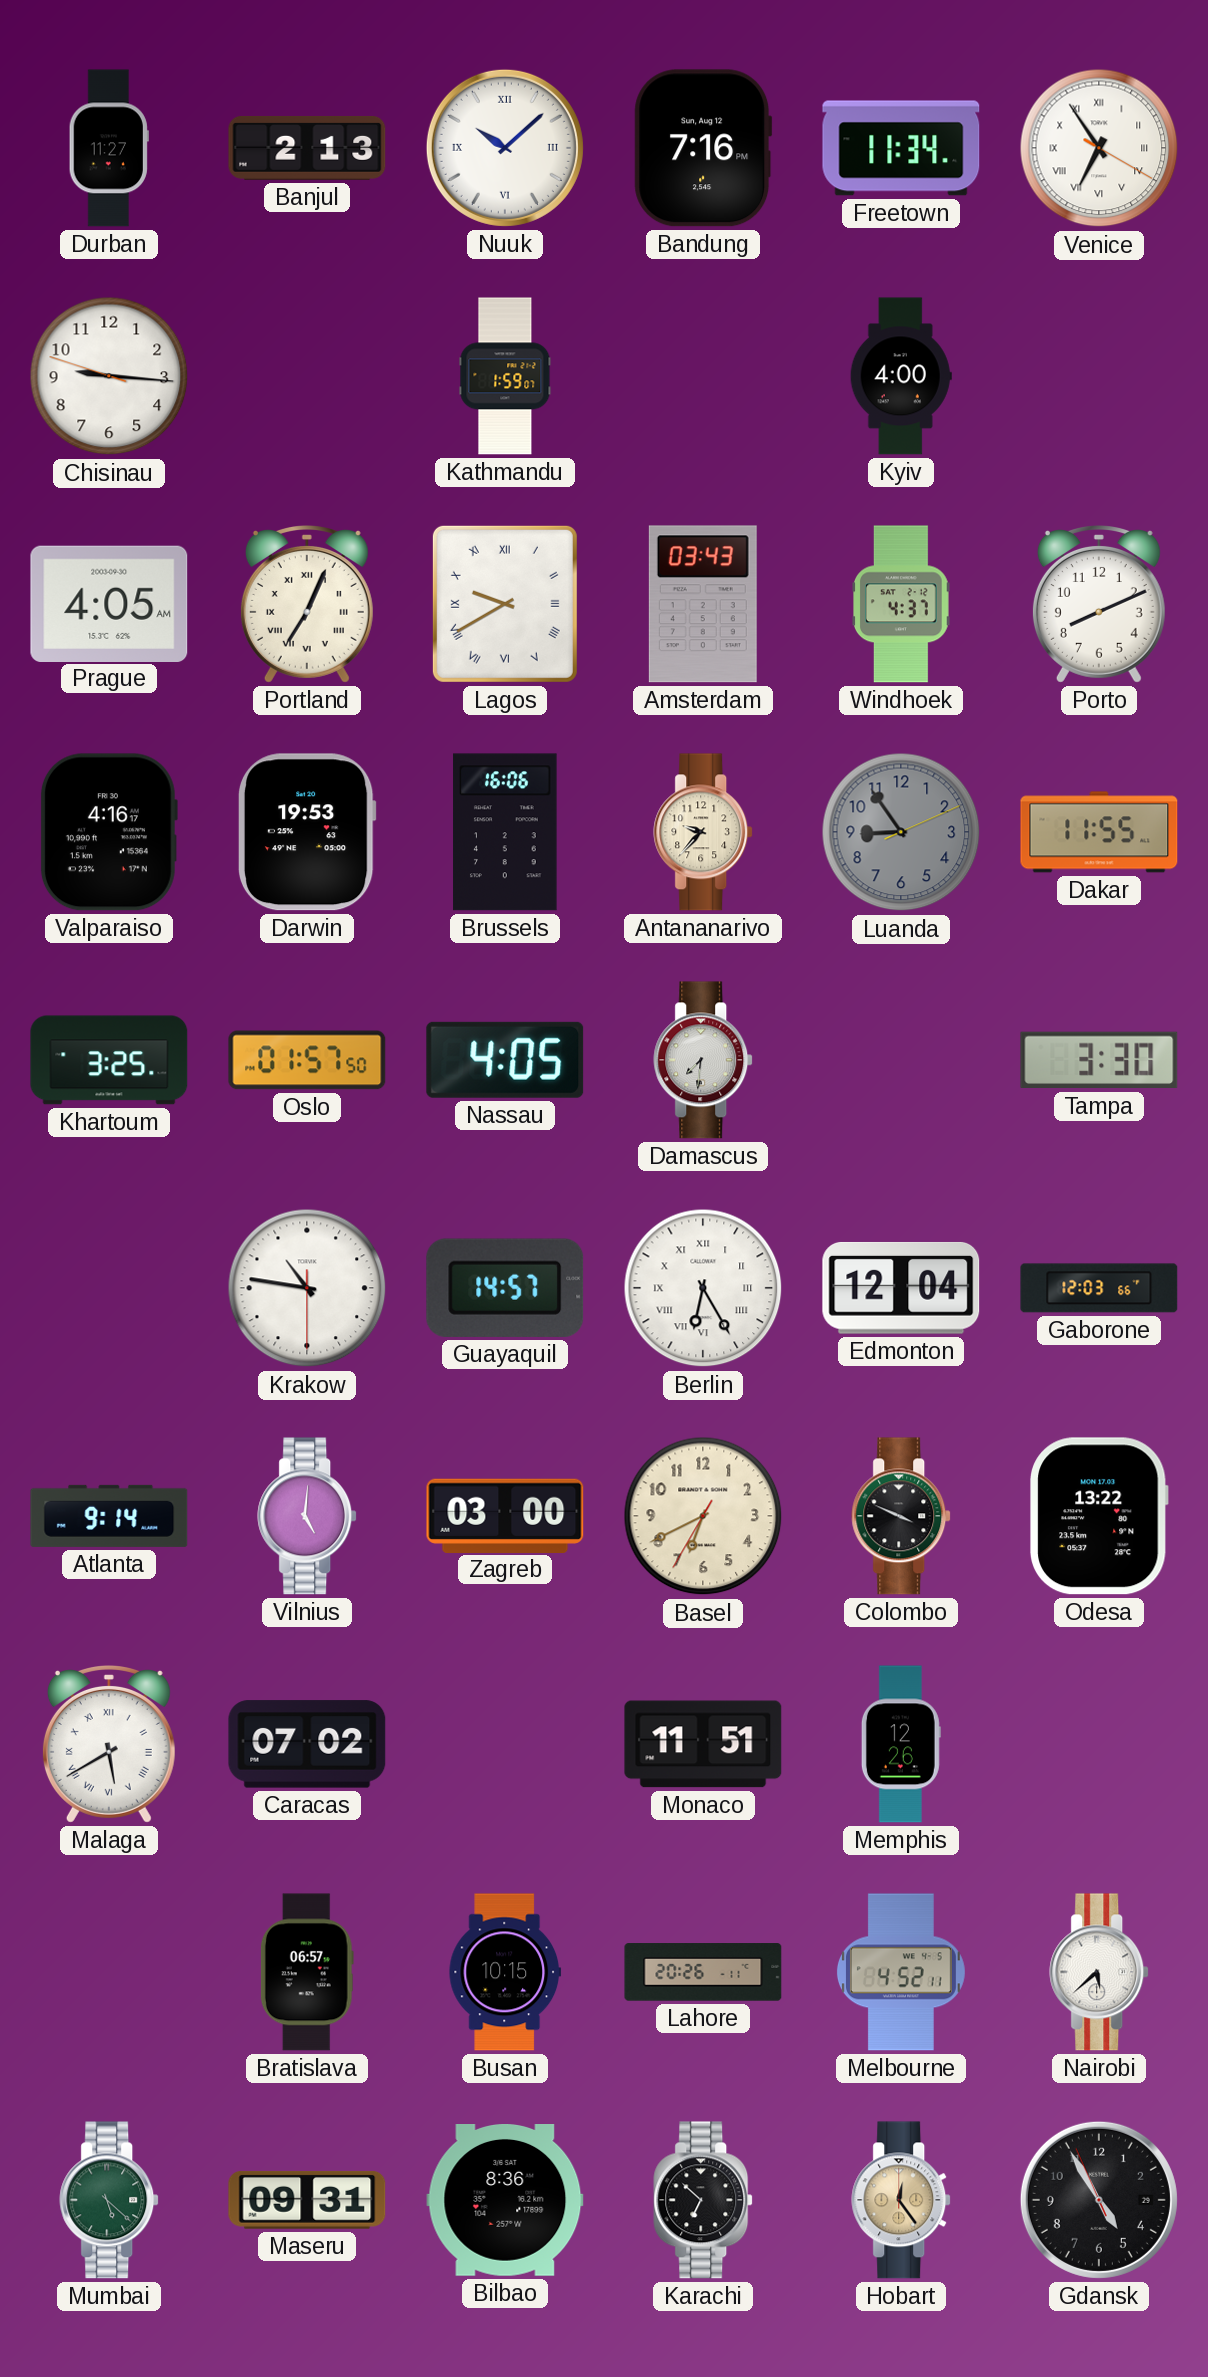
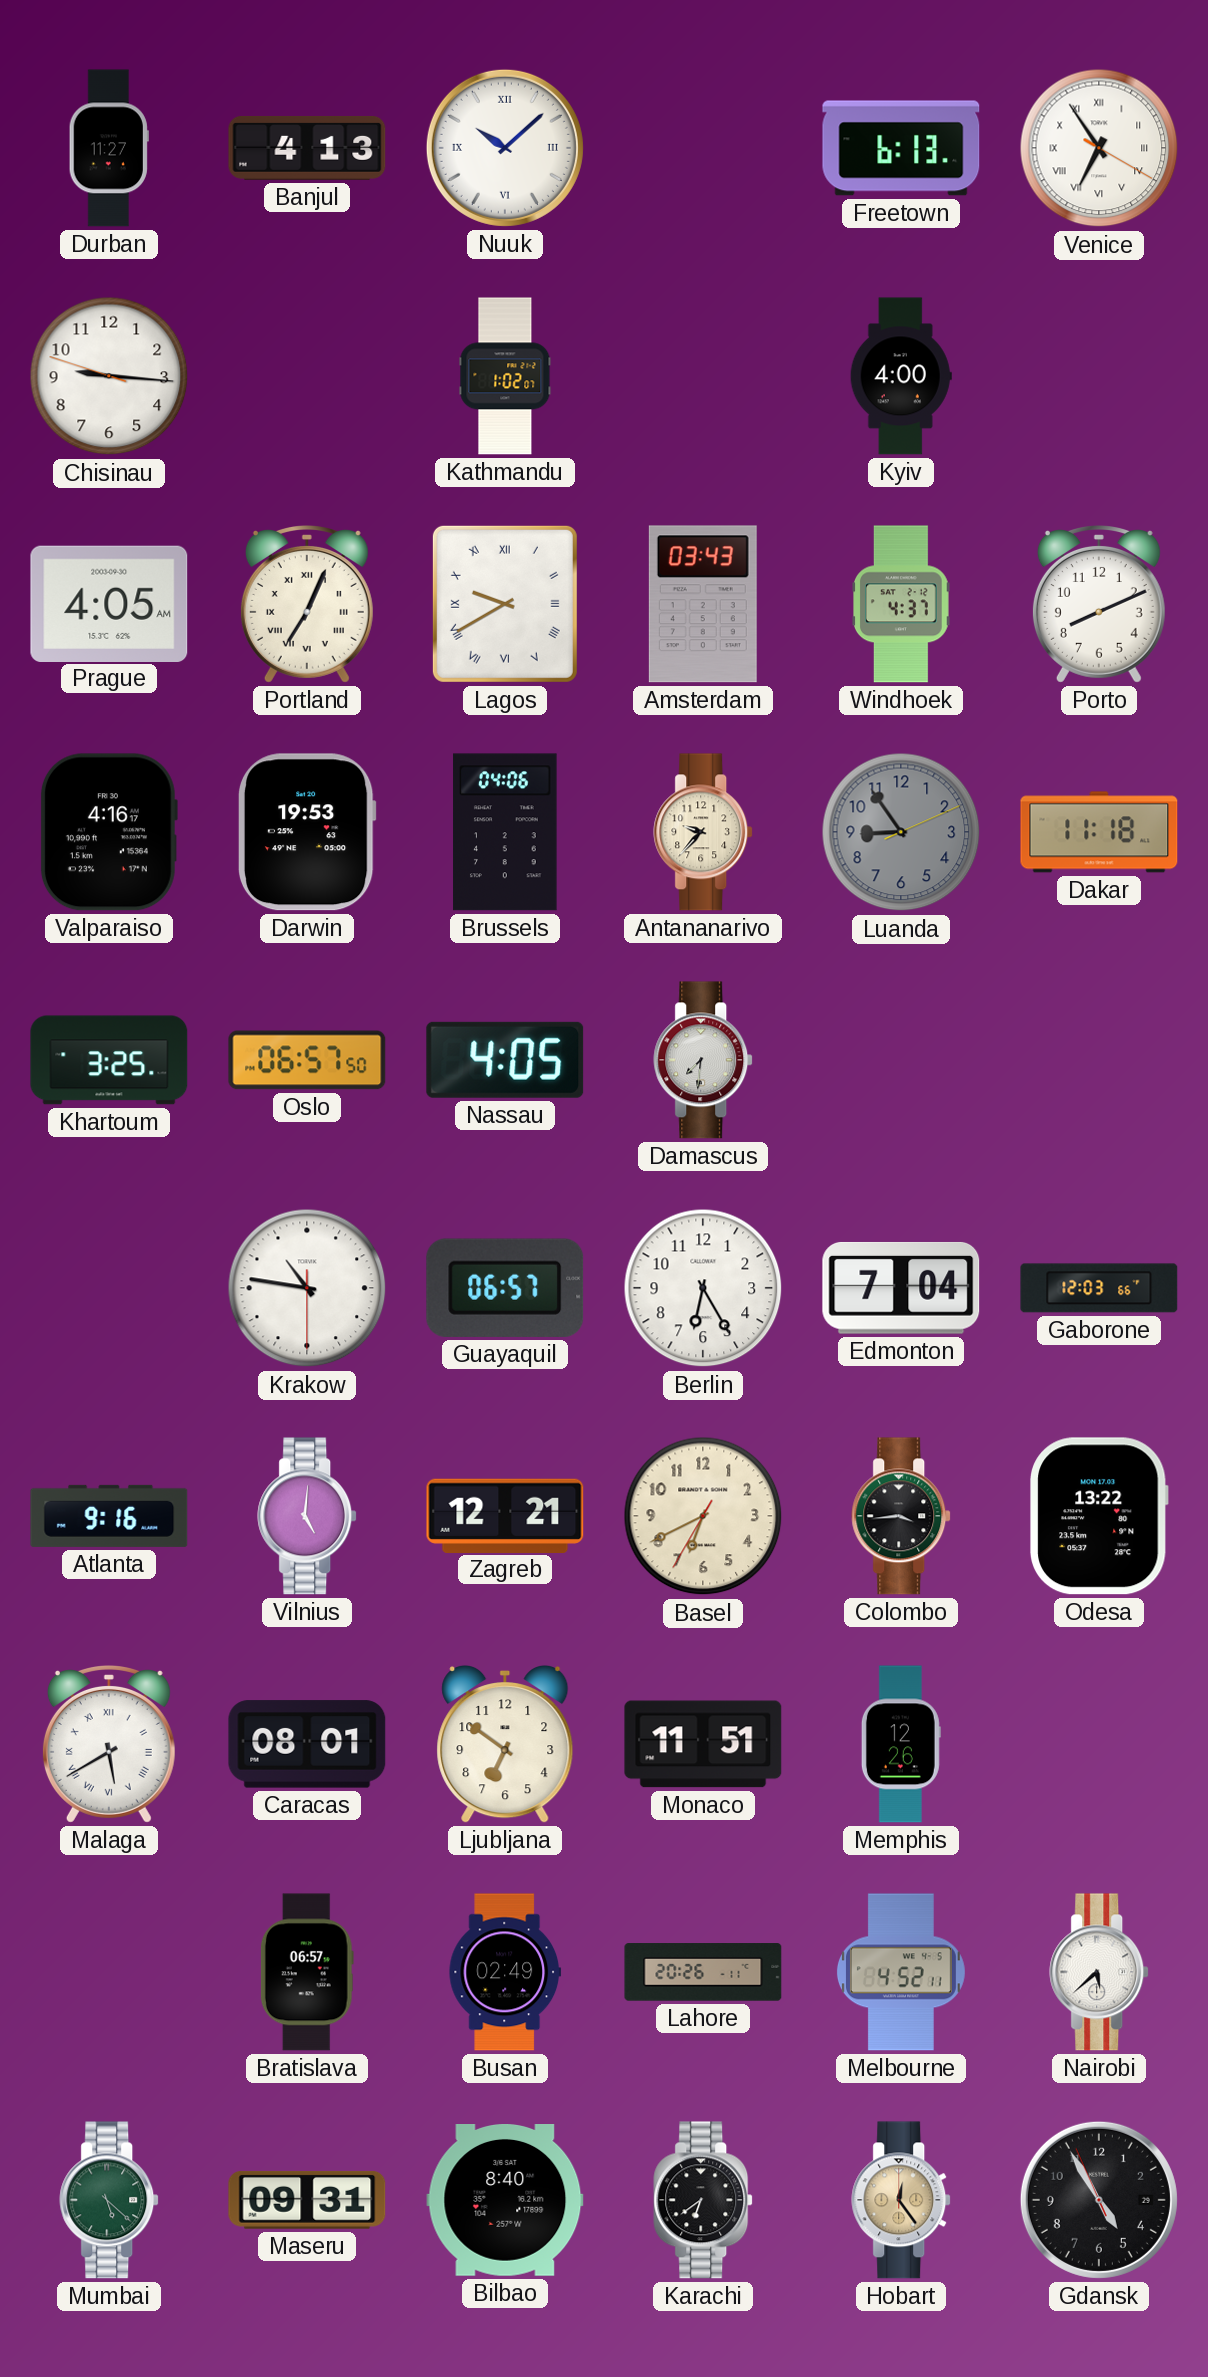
Banjul: 2:13 -> 4:13
Bandung: 7:16 -> none
Freetown: 11:34 -> 6:13
Kathmandu: 1:59 -> 1:02
Brussels: 16:06 -> 04:06
Dakar: 11:55 -> 11:18
Oslo: 01:57 -> 06:57
Tampa: 3:30 -> none
Guayaquil: 14:57 -> 06:57
Berlin numerals: Roman -> Arabic
Edmonton: 12:04 -> 7:04
Atlanta: 9:14 -> 9:16
Zagreb: 03:00 -> 12:21
Colombo: 3:49 -> 3:44
Caracas: 07:02 -> 08:01
Ljubljana: none -> 6:51
Busan: 10:15 -> 02:49
Bilbao: 8:36 -> 8:40
Karachi: 6:52 -> 6:39
